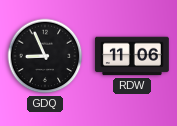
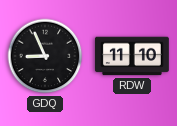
RDW: 11:06 -> 11:10
